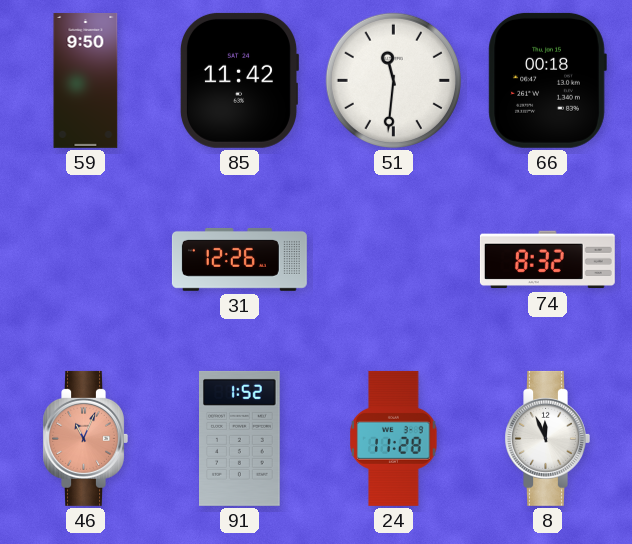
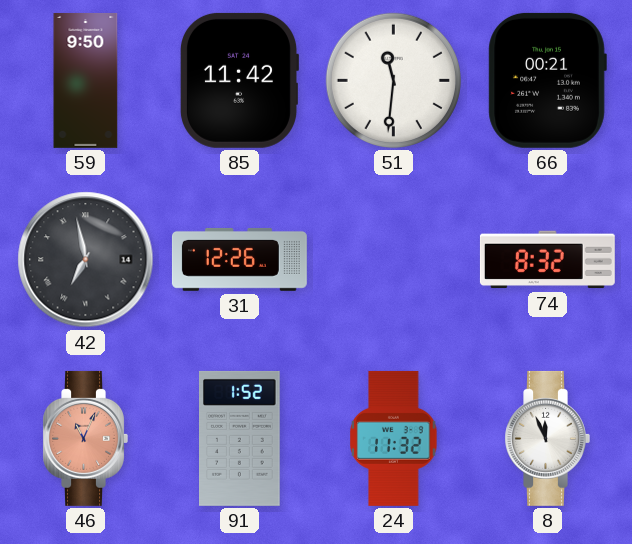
66: 00:18 -> 00:21
42: none -> 6:58
24: 11:28 -> 11:32
